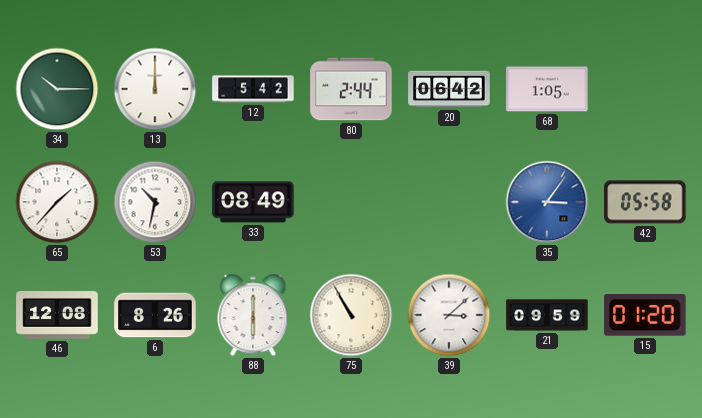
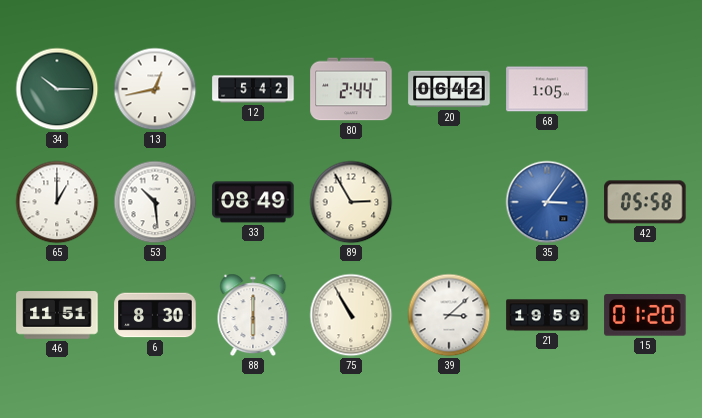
13: 12:00 -> 12:43
65: 1:37 -> 1:00
53: 10:32 -> 10:29
89: none -> 2:55
46: 12:08 -> 11:51
6: 8:26 -> 8:30
21: 09:59 -> 19:59
